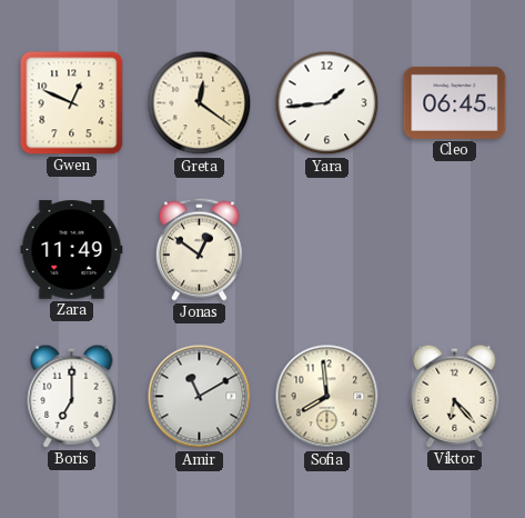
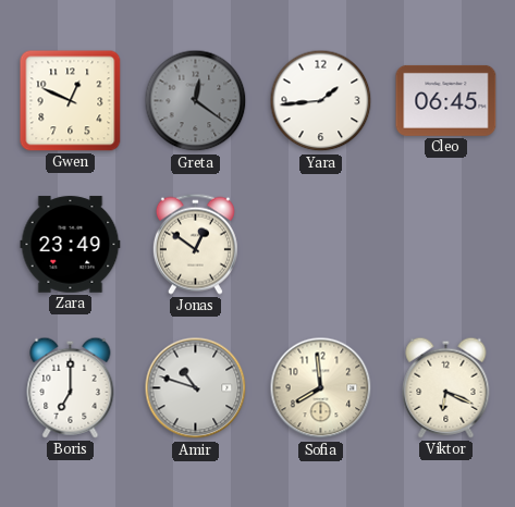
Greta dial: cream -> grey
Zara: 11:49 -> 23:49
Amir: 11:10 -> 10:48
Viktor: 6:23 -> 6:19
